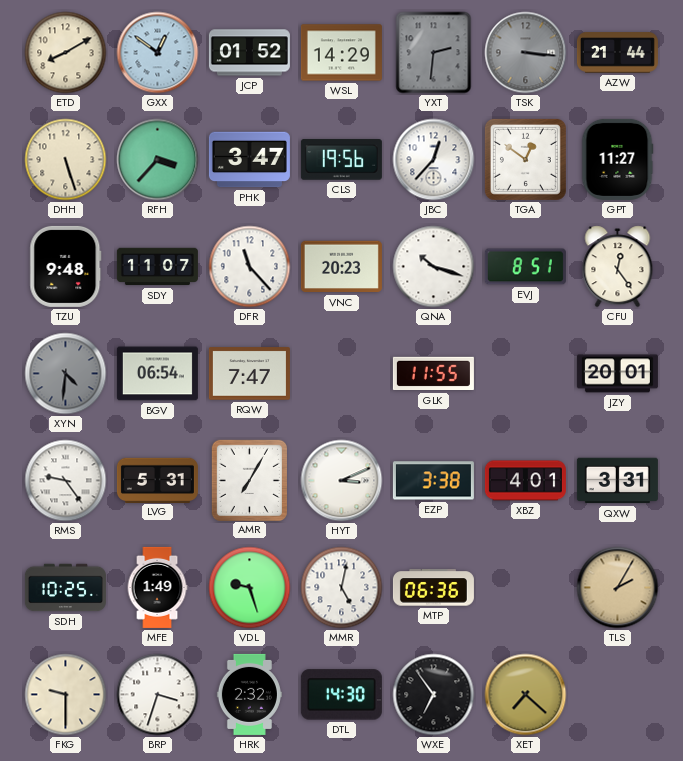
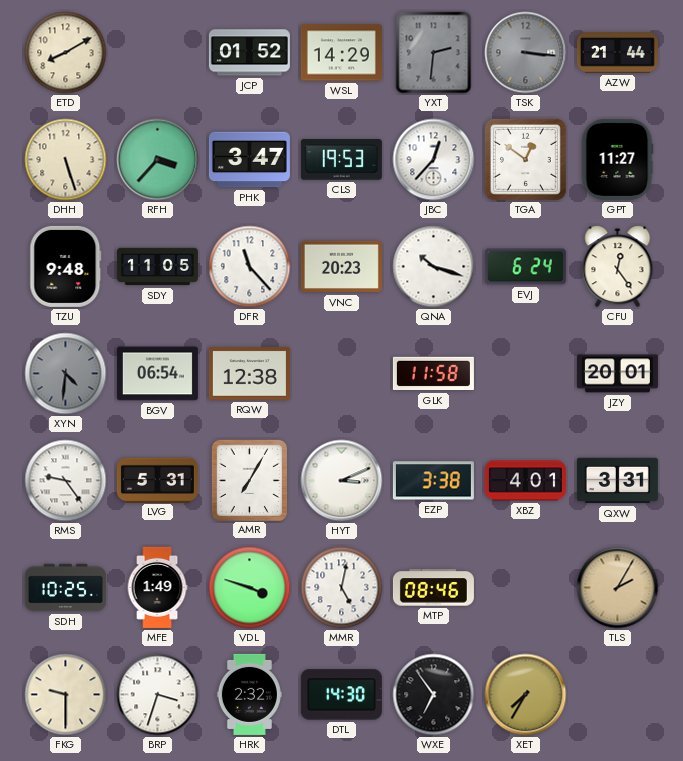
GXX: 12:51 -> none
CLS: 19:56 -> 19:53
SDY: 11:07 -> 11:05
EVJ: 8:51 -> 6:24
RQW: 7:47 -> 12:38
GLK: 11:55 -> 11:58
VDL: 9:27 -> 3:48
MTP: 06:36 -> 08:46
XET: 7:22 -> 7:35
